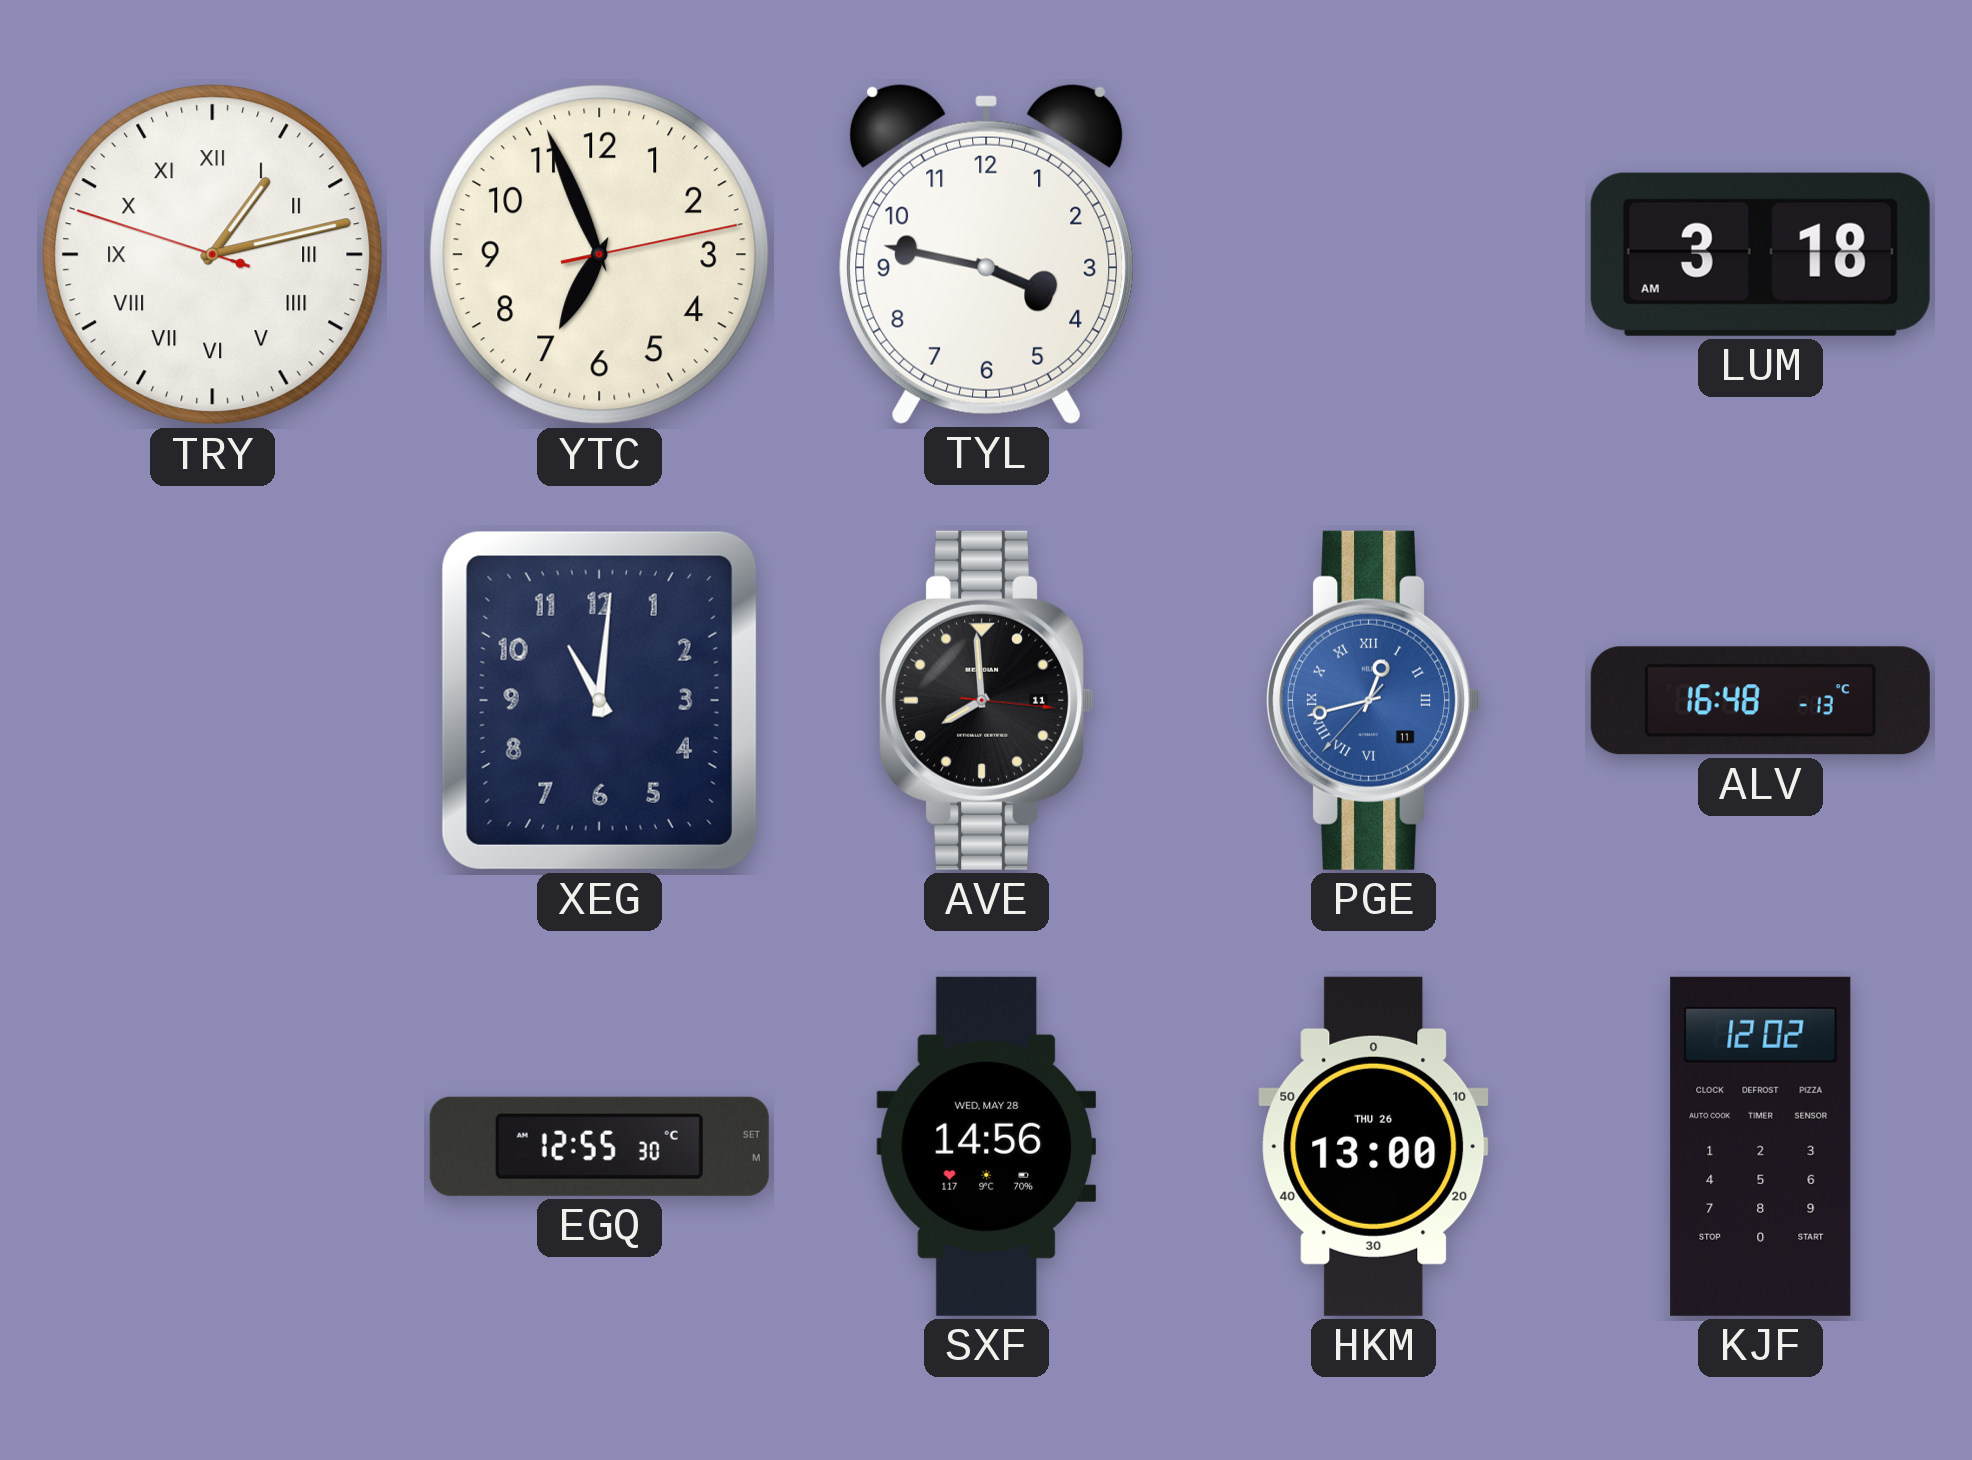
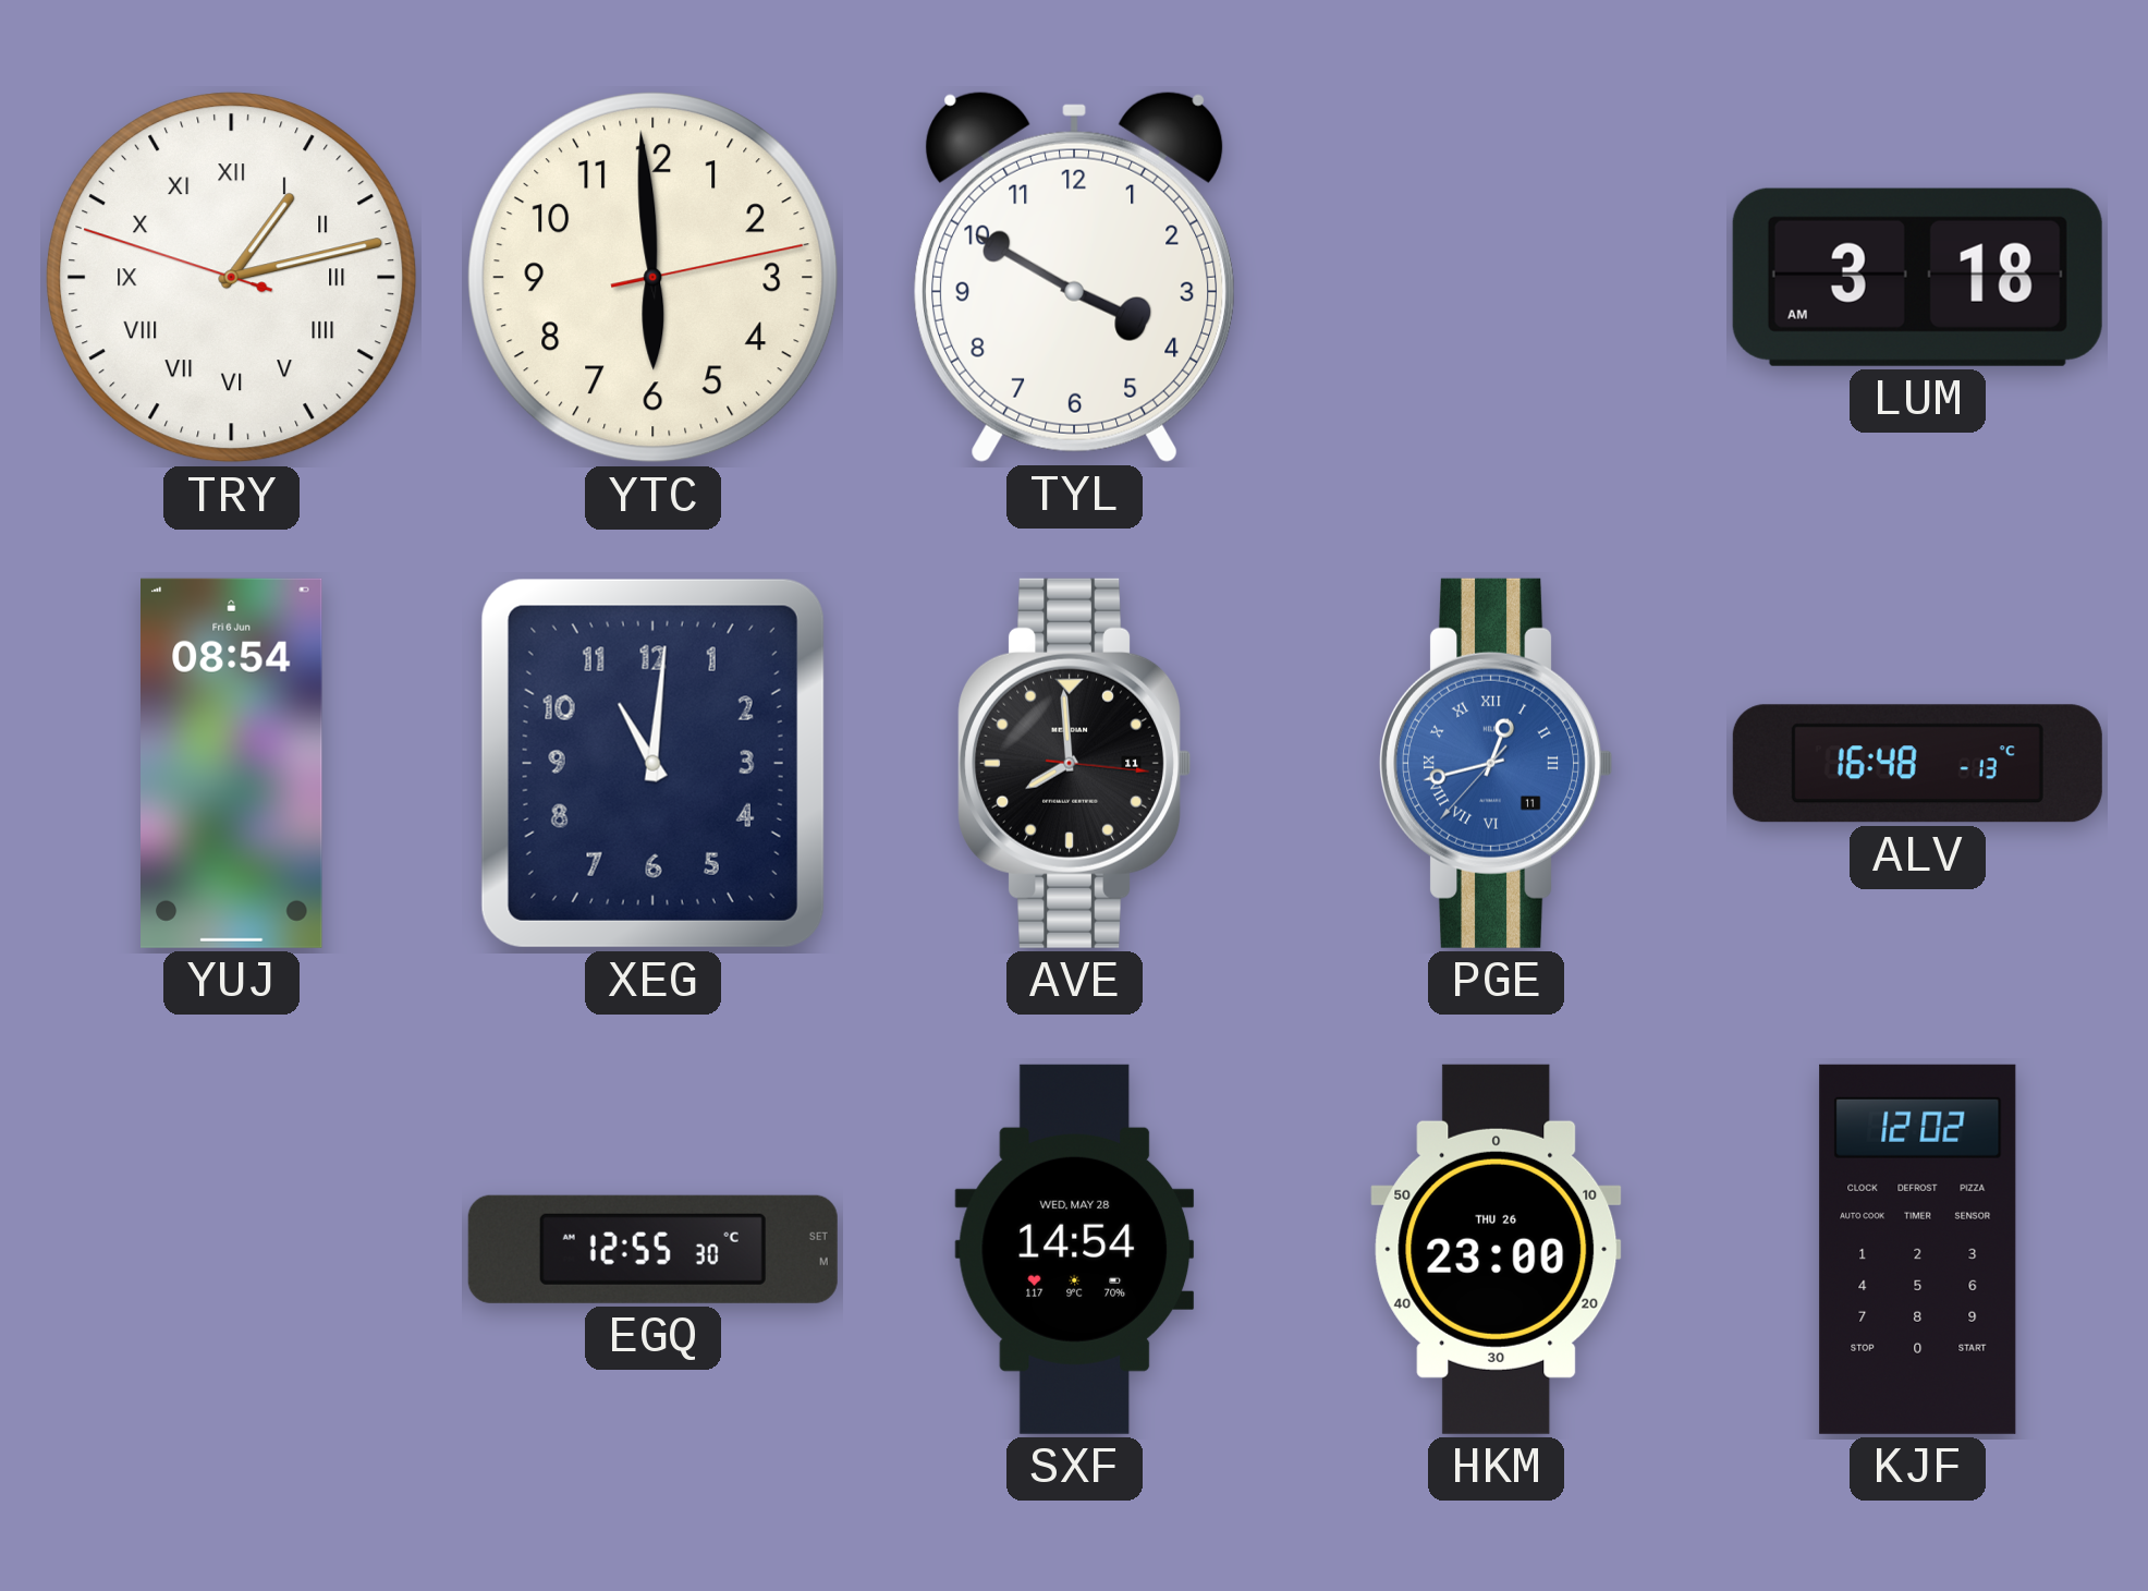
YTC: 6:56 -> 5:59
TYL: 3:47 -> 3:50
YUJ: none -> 08:54
SXF: 14:56 -> 14:54
HKM: 13:00 -> 23:00
